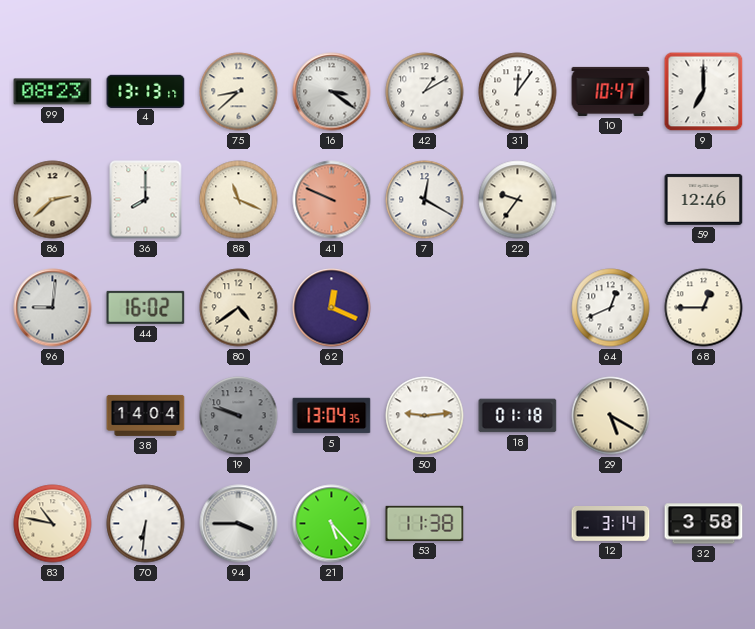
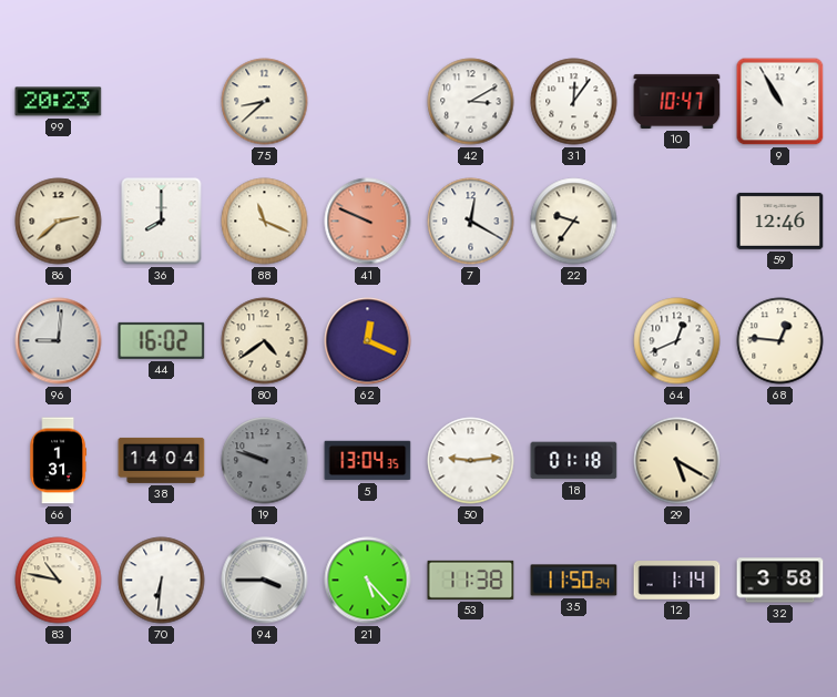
99: 08:23 -> 20:23
4: 13:13 -> none
16: 3:21 -> none
42: 1:10 -> 3:10
9: 7:00 -> 10:55
68: 12:45 -> 12:46
66: none -> 1:31
35: none -> 11:50
12: 3:14 -> 1:14
